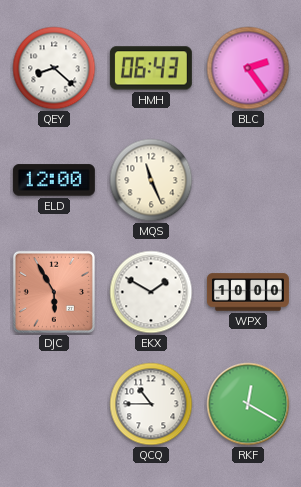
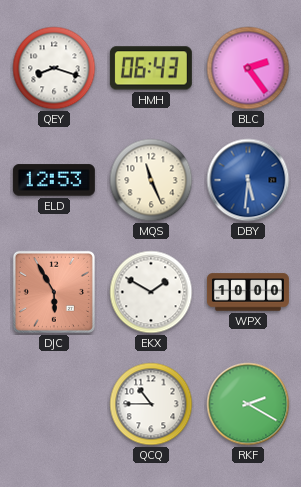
QEY: 8:22 -> 8:18
ELD: 12:00 -> 12:53
DBY: none -> 5:31
RKF: 12:20 -> 2:20
